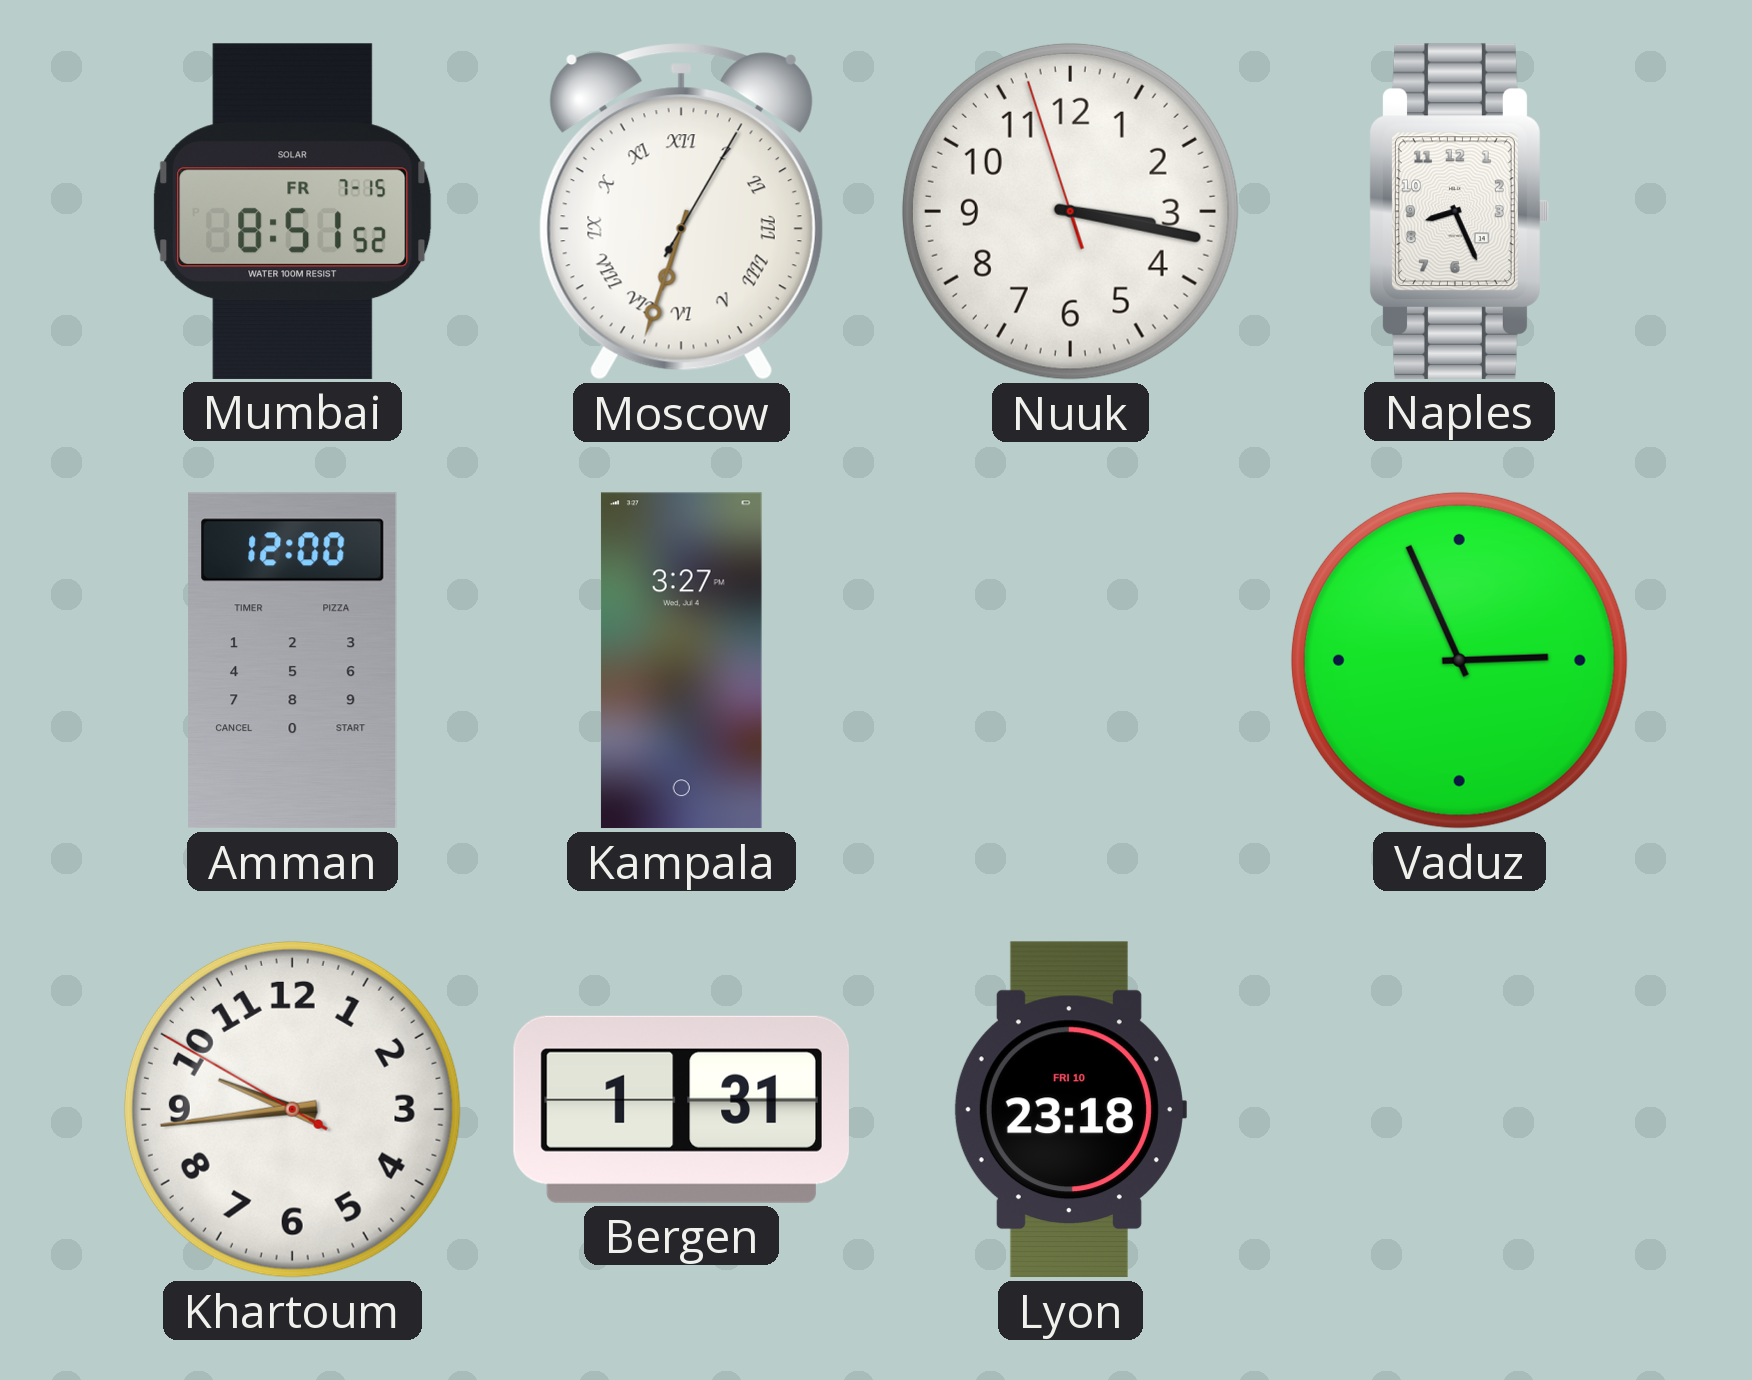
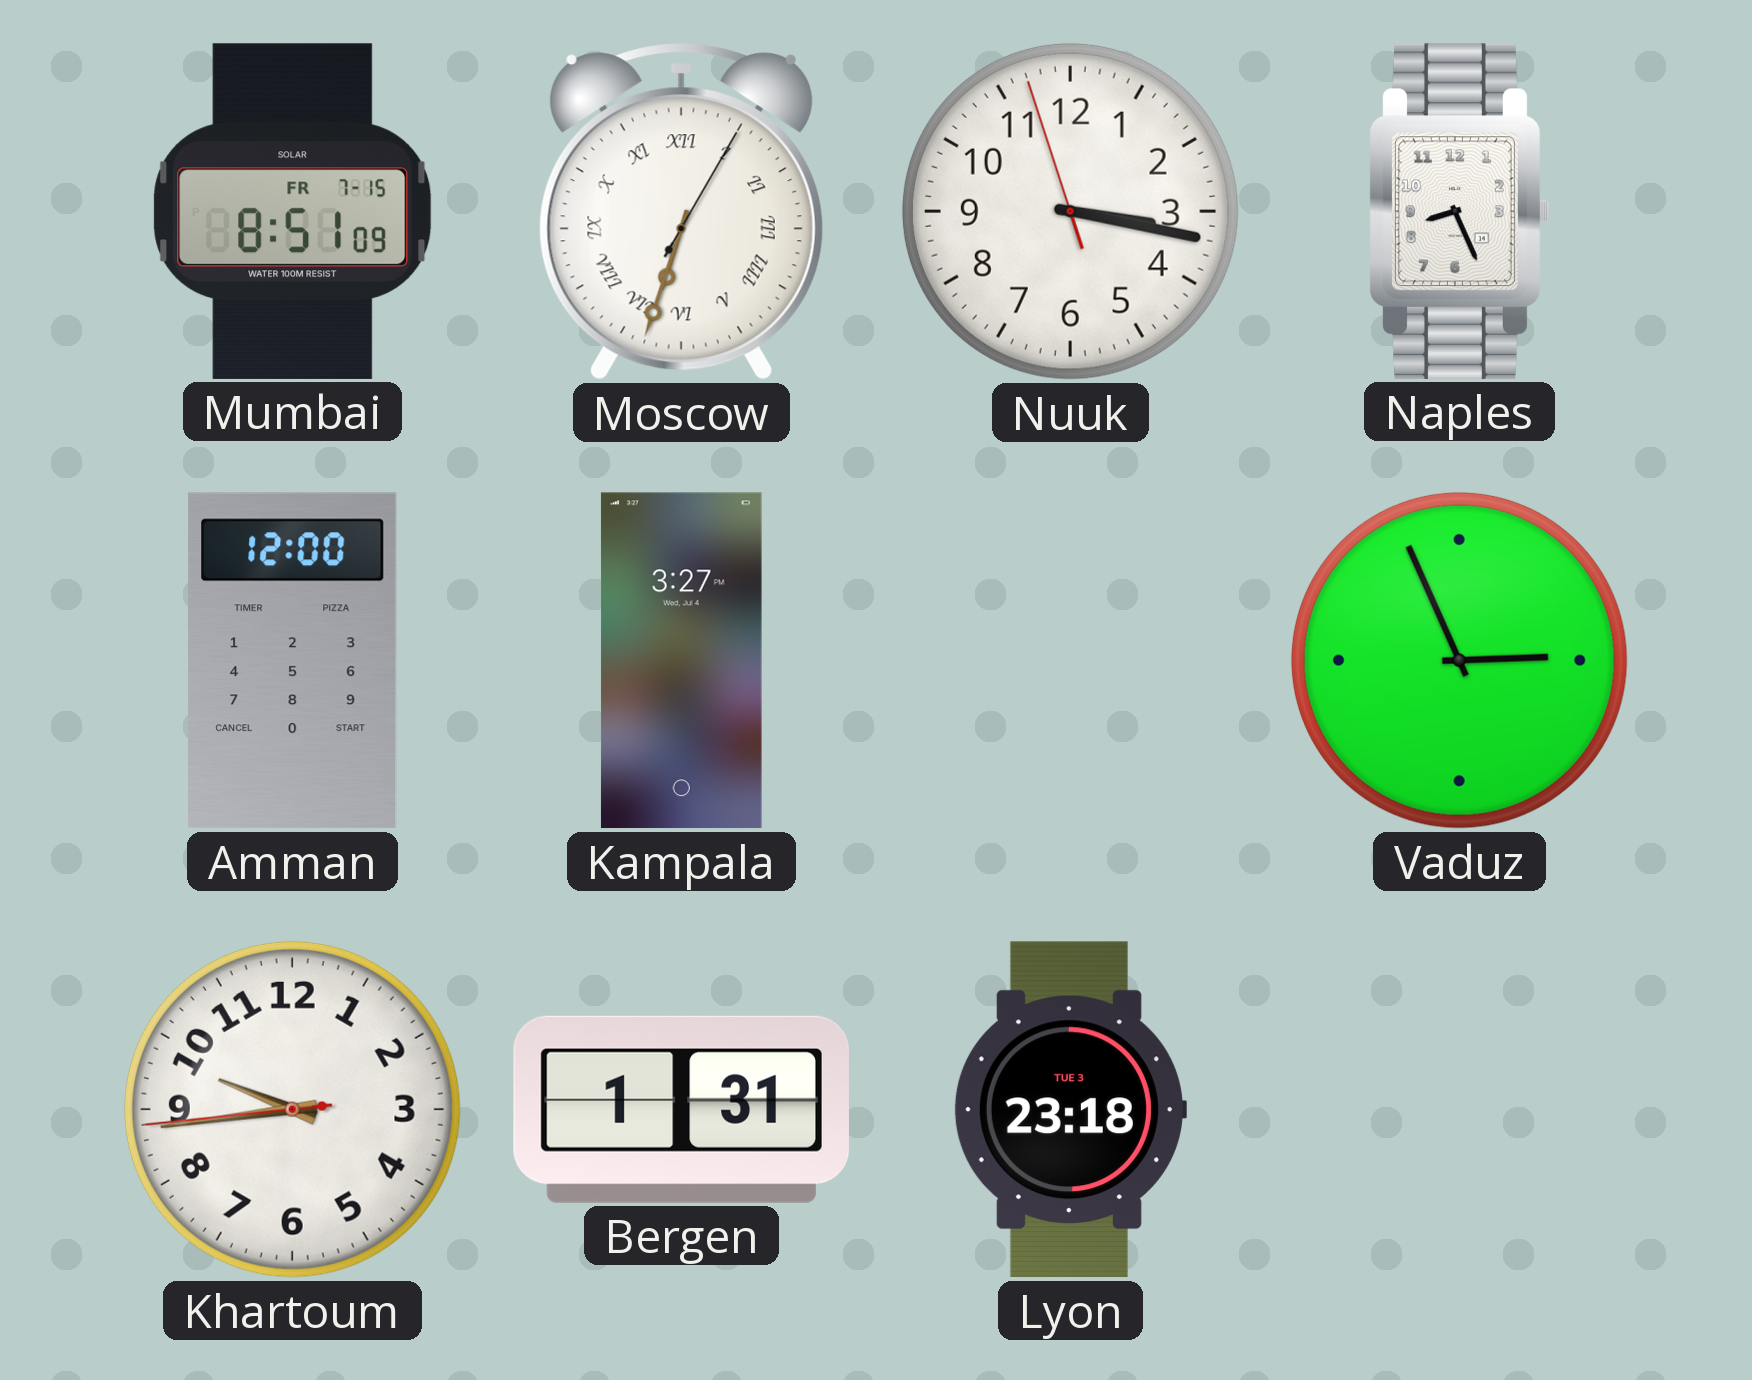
Mumbai: 8:51:52 -> 8:51:09
Khartoum: 9:43:50 -> 9:43:44
Lyon date: FRI 10 -> TUE 3
